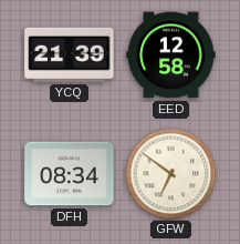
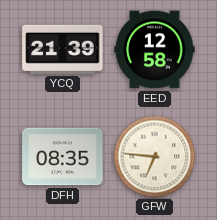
DFH: 08:34 -> 08:35
GFW: 6:51 -> 6:46
